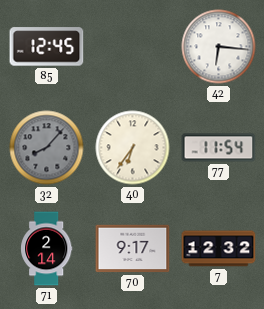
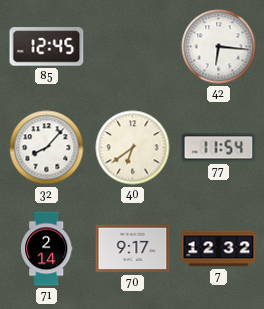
32 dial: grey -> white
40: 6:36 -> 6:39
